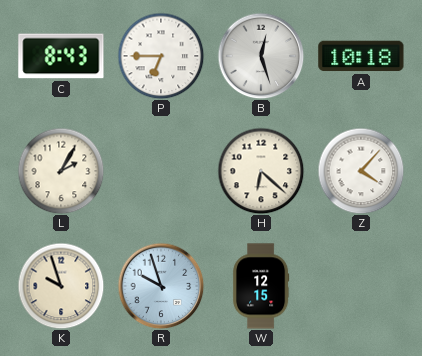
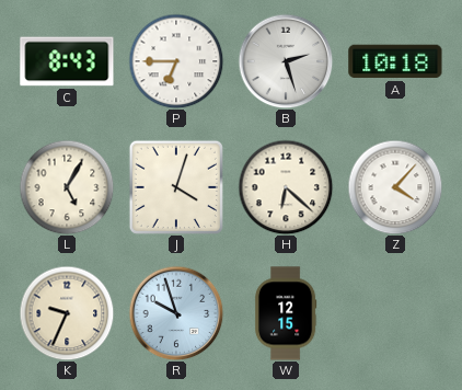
B: 12:27 -> 2:27
L: 2:05 -> 5:05
J: none -> 4:03
K: 9:57 -> 9:34
